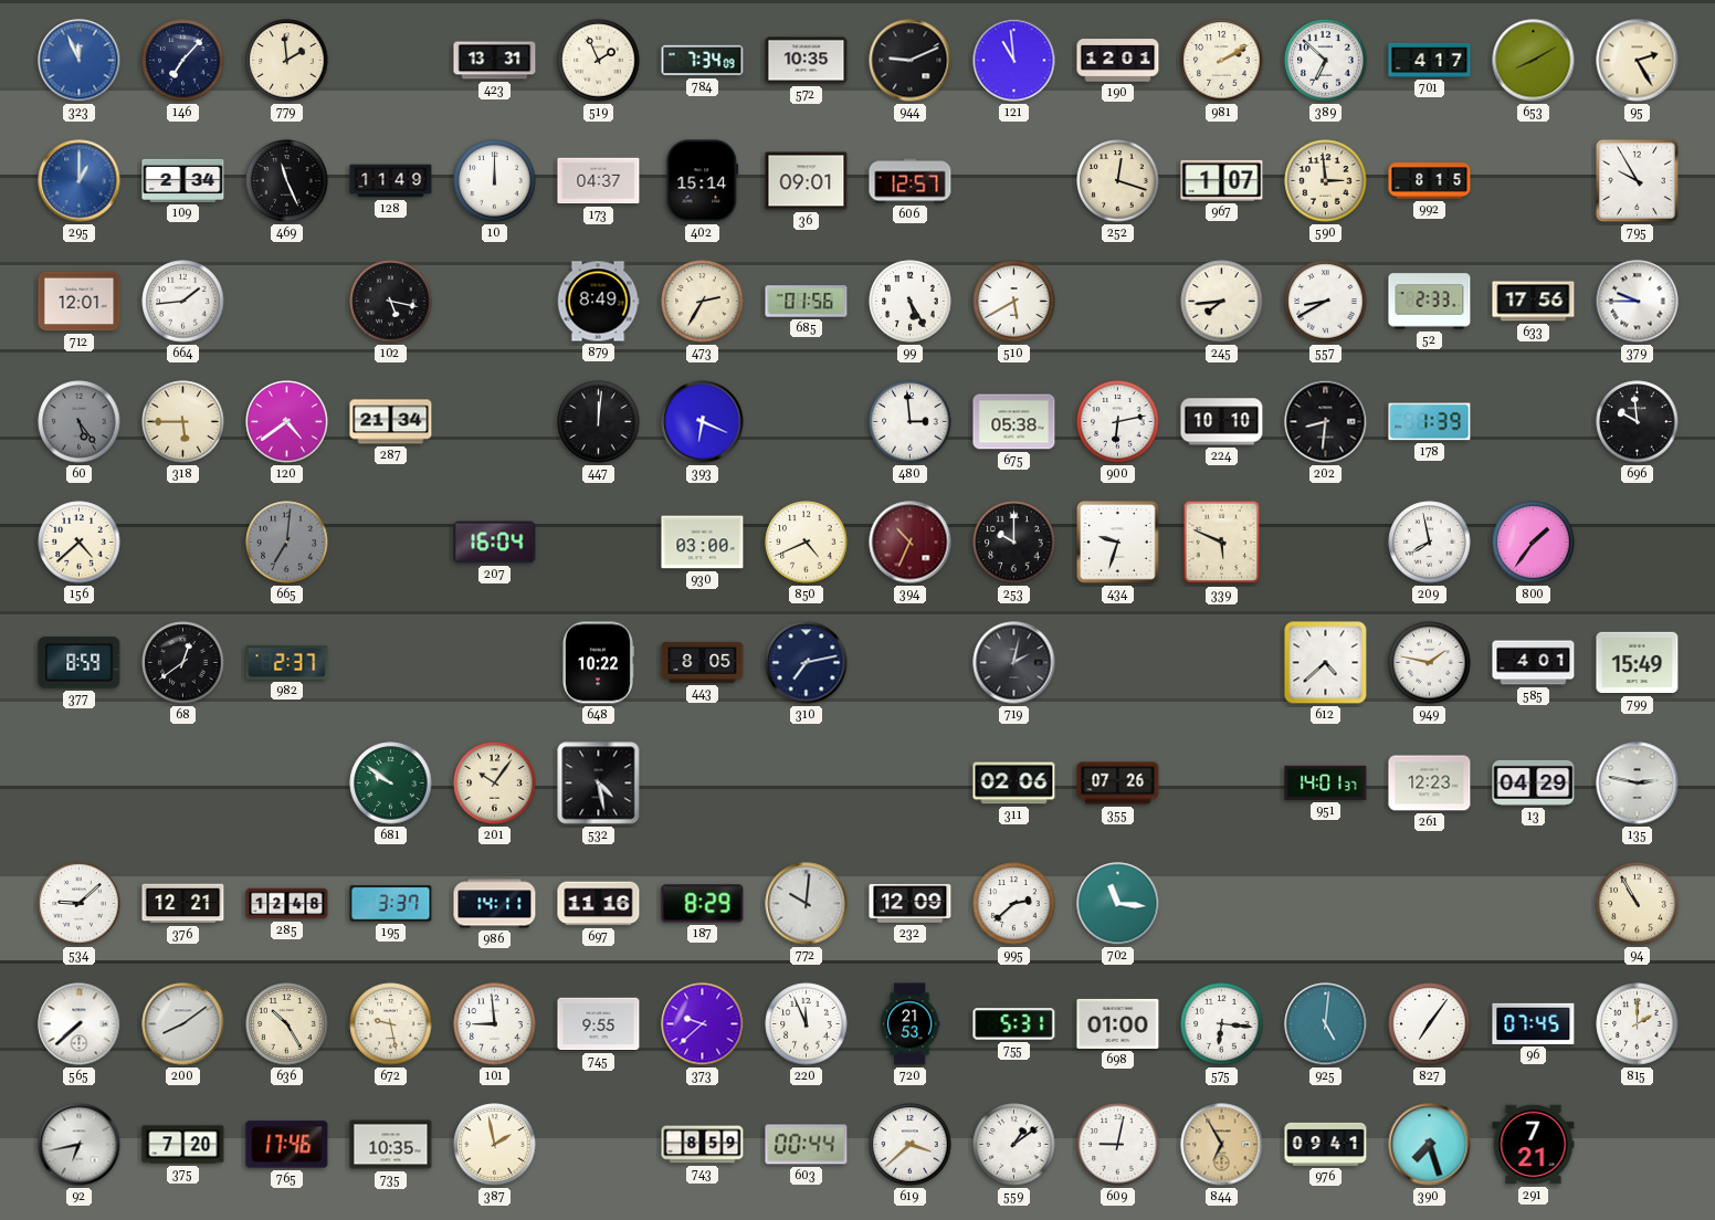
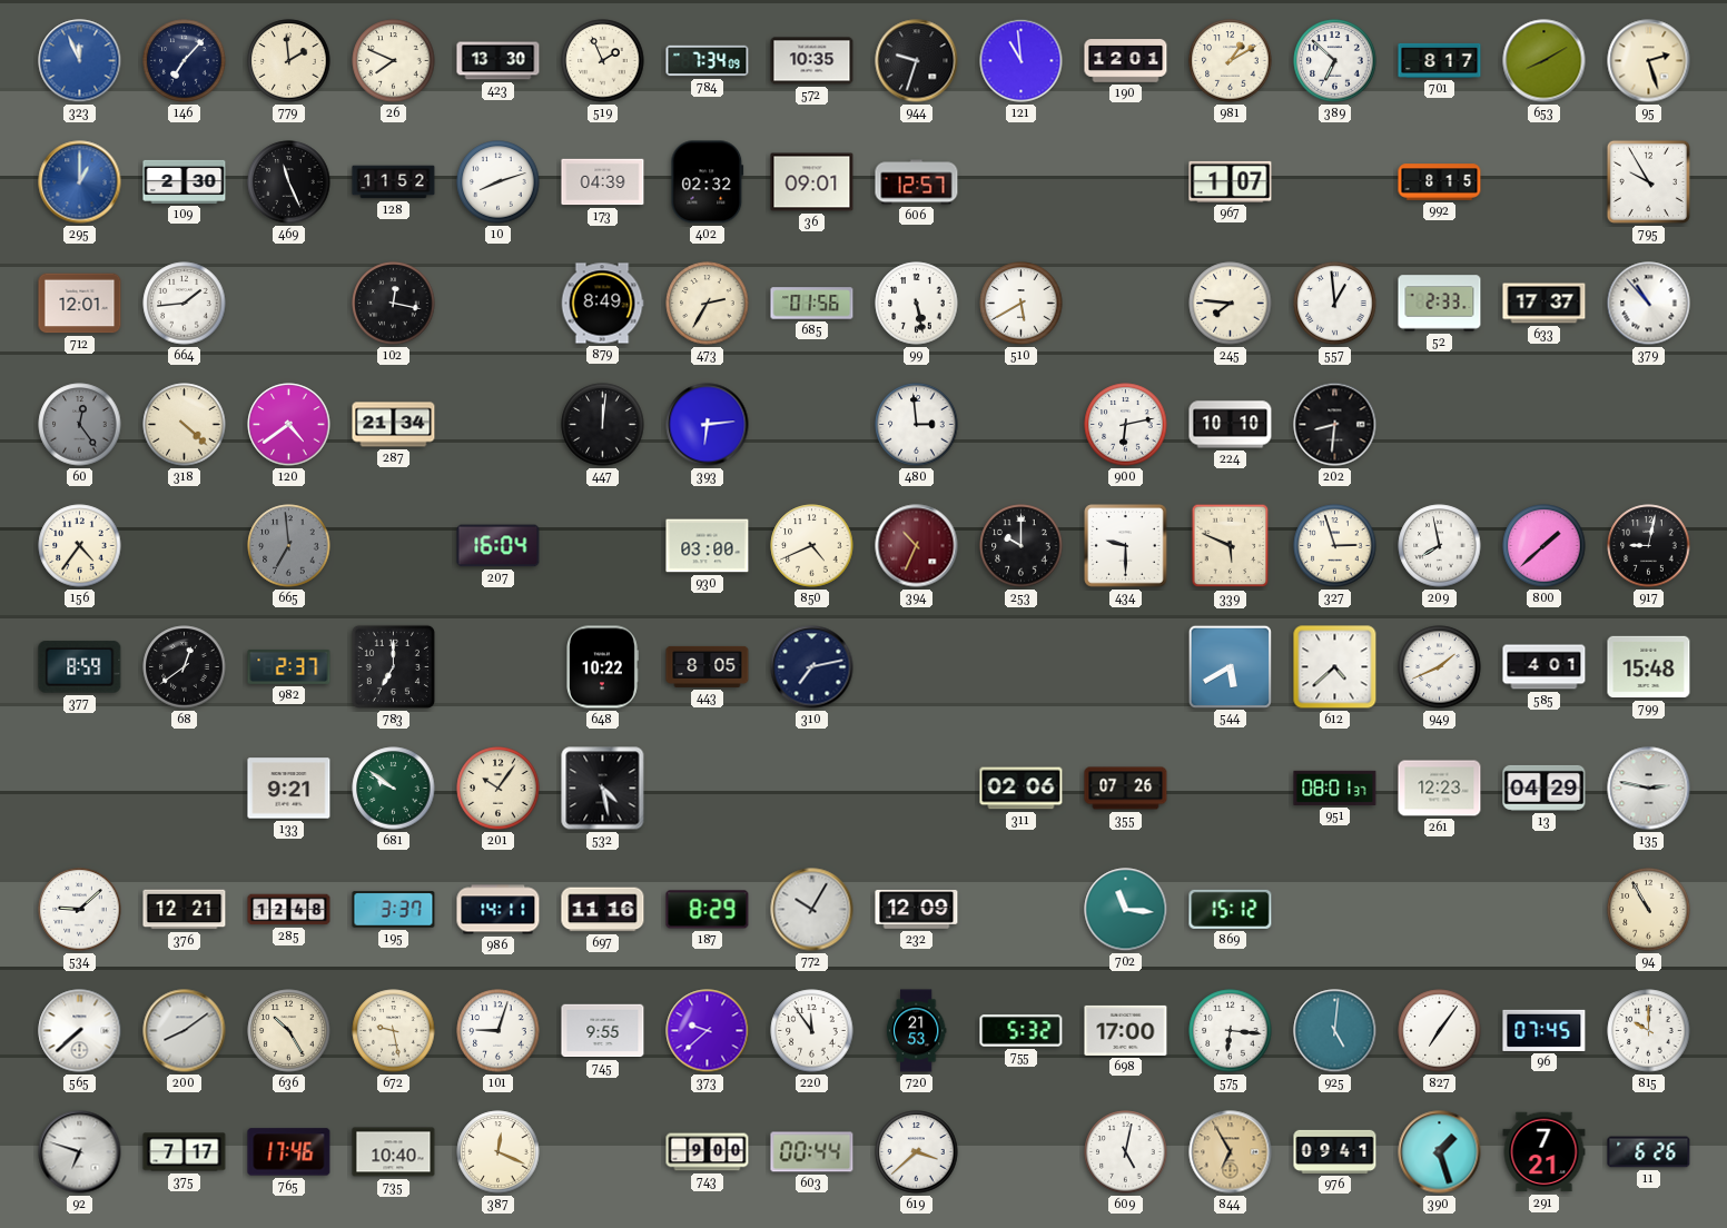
26: none -> 7:49
423: 13:31 -> 13:30
944: 9:11 -> 9:33
981: 2:10 -> 1:10
701: 4:17 -> 8:17
95: 2:25 -> 2:27
109: 2:34 -> 2:30
128: 11:49 -> 11:52
10: 12:00 -> 8:12
173: 04:37 -> 04:39
402: 15:14 -> 02:32
252: 12:18 -> none
590: 2:59 -> none
102: 5:17 -> 12:17
99: 5:25 -> 5:28
245: 7:44 -> 7:46
557: 8:40 -> 12:59
633: 17:56 -> 17:37
379: 9:45 -> 10:53
60: 5:24 -> 12:24
318: 5:45 -> 4:22
393: 6:19 -> 6:14
675: 05:38 -> none
178: 1:39 -> none
696: 9:59 -> none
156: 4:38 -> 4:36
665: 7:01 -> 6:59
434: 9:33 -> 9:30
327: none -> 2:57
800: 1:36 -> 1:38
917: none -> 9:02
783: none -> 7:00
719: 2:02 -> none
544: none -> 5:40
949: 1:47 -> 1:41
799: 15:49 -> 15:48
133: none -> 9:21
951: 14:01 -> 08:01
772: 10:01 -> 10:05
995: 2:38 -> none
869: none -> 15:12
101: 8:59 -> 9:03
220: 11:56 -> 11:54
755: 5:31 -> 5:32
698: 01:00 -> 17:00
815: 2:00 -> 10:00
92: 6:43 -> 6:48
375: 7:20 -> 7:17
735: 10:35 -> 10:40
387: 1:58 -> 12:19
743: 8:59 -> 9:00
559: 1:09 -> none
609: 9:02 -> 5:02
390: 7:27 -> 1:27
11: none -> 6:26
